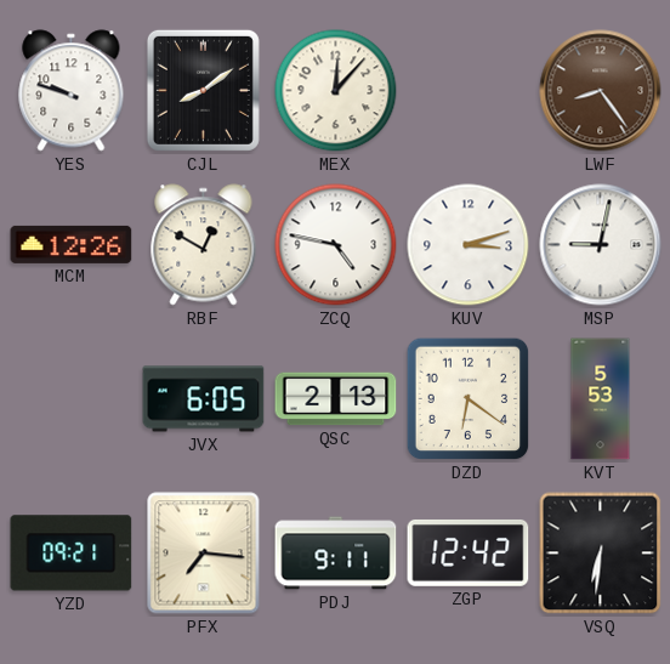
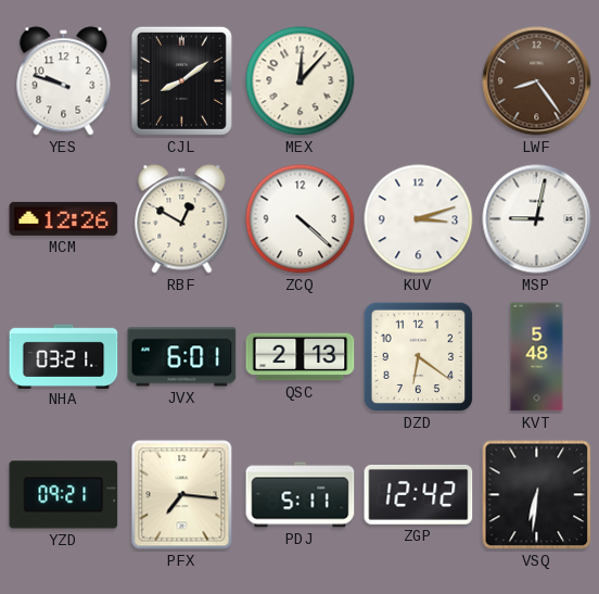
ZCQ: 4:47 -> 4:22
NHA: none -> 03:21
JVX: 6:05 -> 6:01
KVT: 5:53 -> 5:48
PDJ: 9:11 -> 5:11
